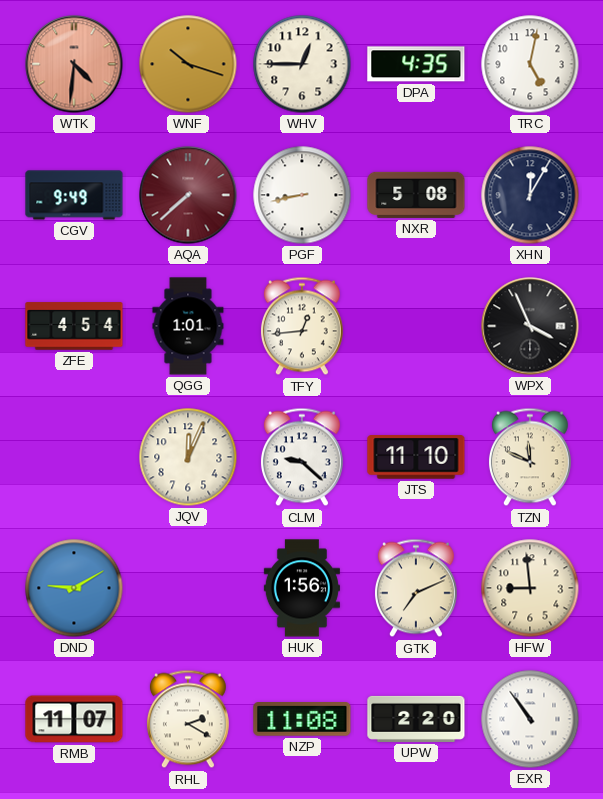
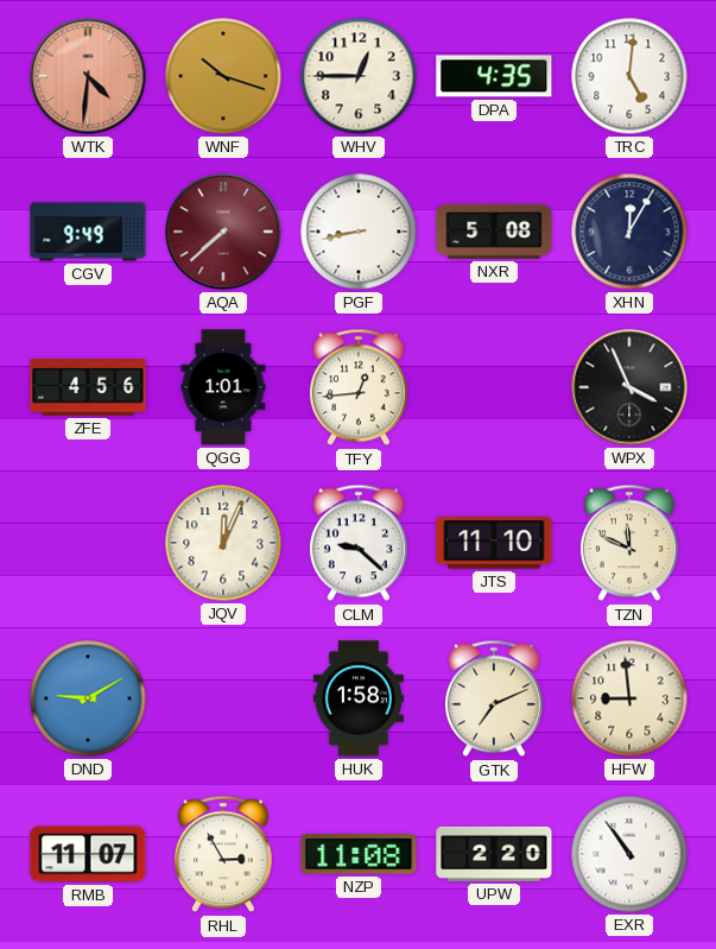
TRC: 5:02 -> 5:01
ZFE: 4:54 -> 4:56
HUK: 1:56 -> 1:58
RHL: 2:20 -> 2:55
